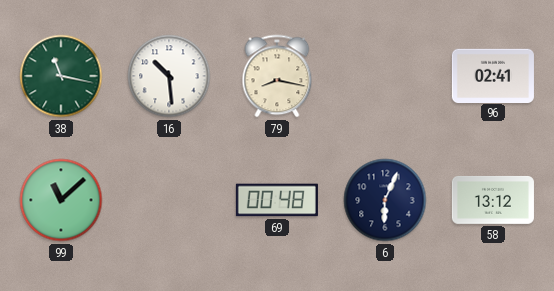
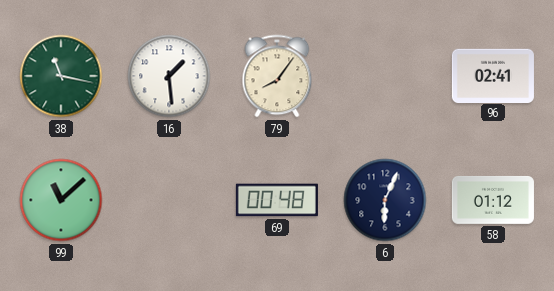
16: 10:29 -> 1:29
79: 8:17 -> 8:06
58: 13:12 -> 01:12
